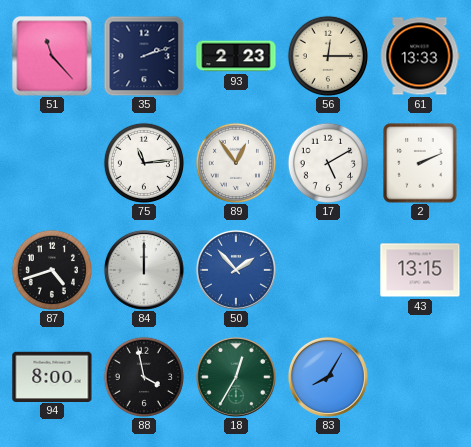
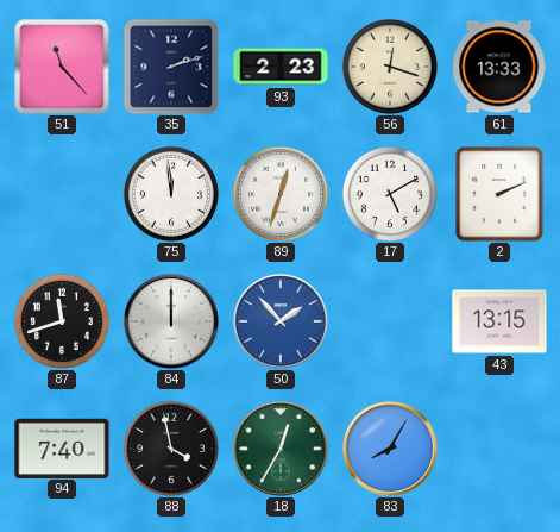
56: 12:15 -> 12:18
75: 11:14 -> 11:59
89: 12:54 -> 12:33
87: 4:42 -> 11:42
94: 8:00 -> 7:40
